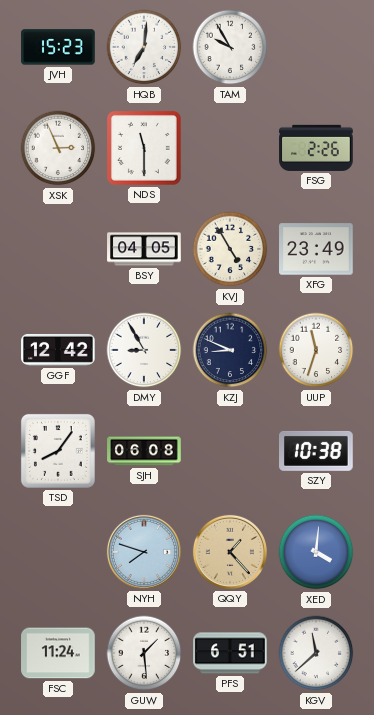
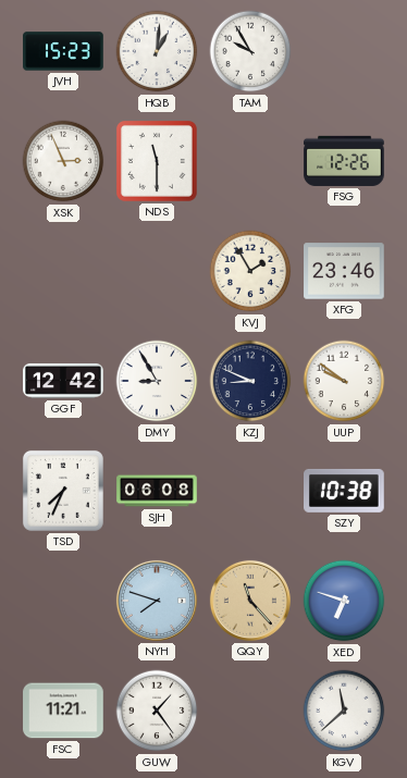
HQB: 7:01 -> 1:01
FSG: 2:26 -> 12:26
BSY: 04:05 -> none
KVJ: 4:55 -> 1:55
XFG: 23:49 -> 23:46
UUP: 11:33 -> 9:51
TSD: 8:06 -> 7:34
QQY: 1:23 -> 11:23
XED: 4:01 -> 6:48
FSC: 11:24 -> 11:21
GUW: 1:29 -> 1:24
PFS: 6:51 -> none
